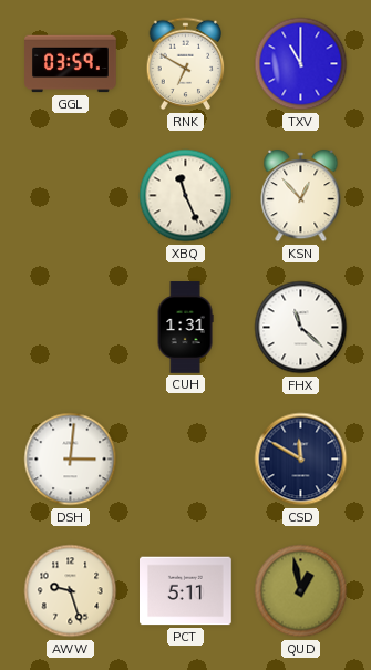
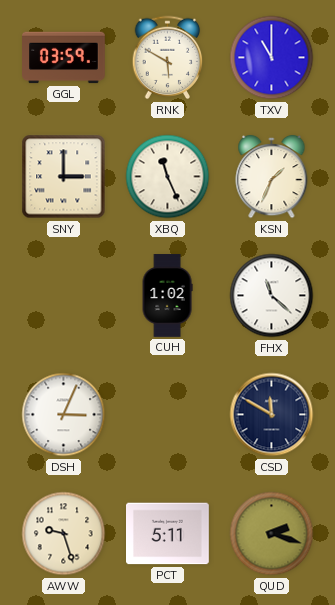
RNK: 6:50 -> 5:50
SNY: none -> 3:00
KSN: 12:53 -> 1:34
CUH: 1:31 -> 1:02
DSH: 3:01 -> 3:04
QUD: 12:58 -> 2:18
